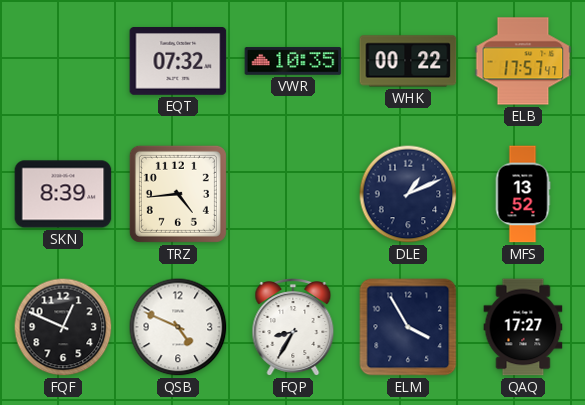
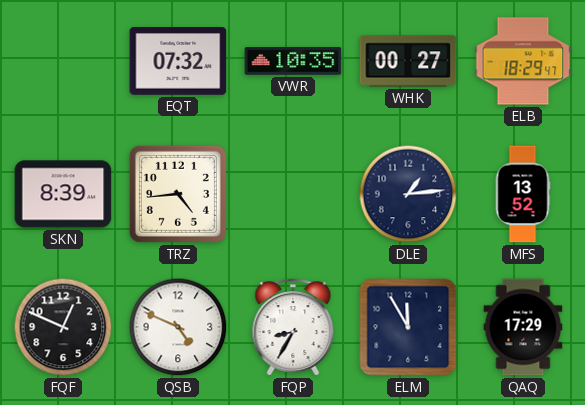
WHK: 00:22 -> 00:27
ELB: 17:57 -> 18:29
DLE: 1:11 -> 1:14
ELM: 3:55 -> 11:55
QAQ: 17:27 -> 17:29
